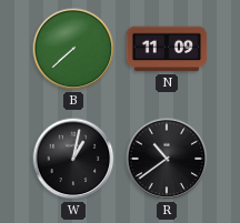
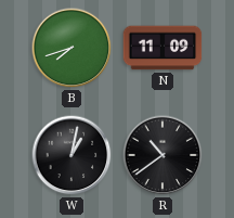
B: 7:38 -> 7:42
